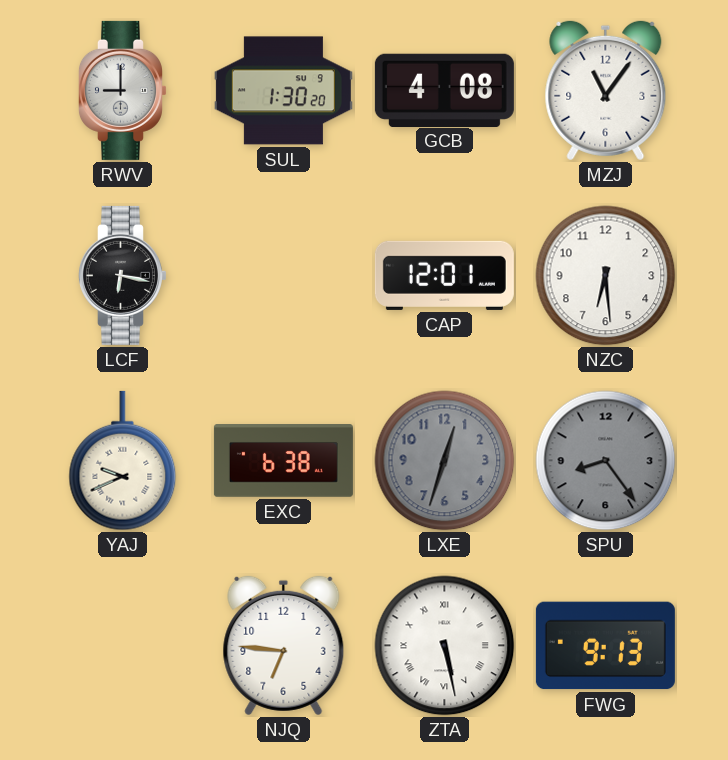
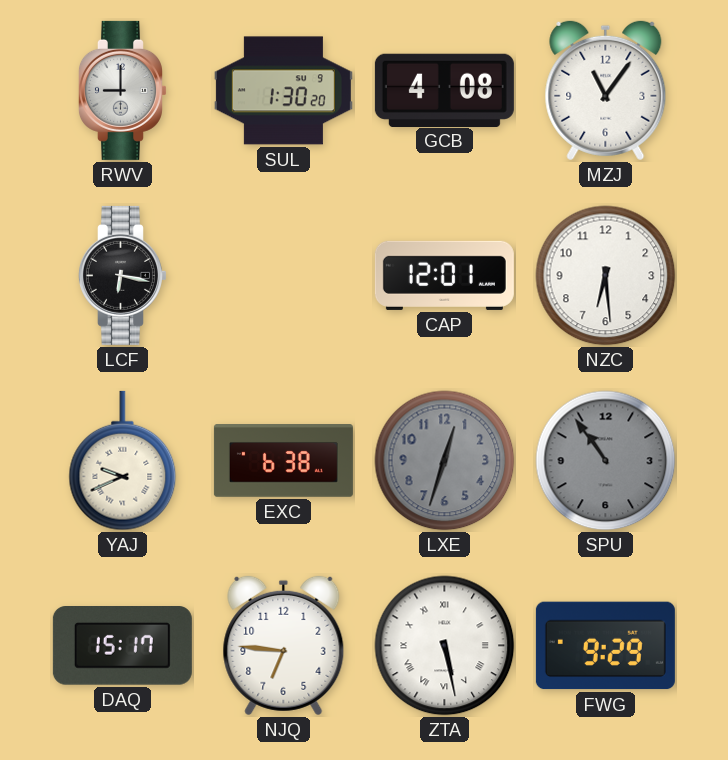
SPU: 8:24 -> 10:54
DAQ: none -> 15:17
FWG: 9:13 -> 9:29
